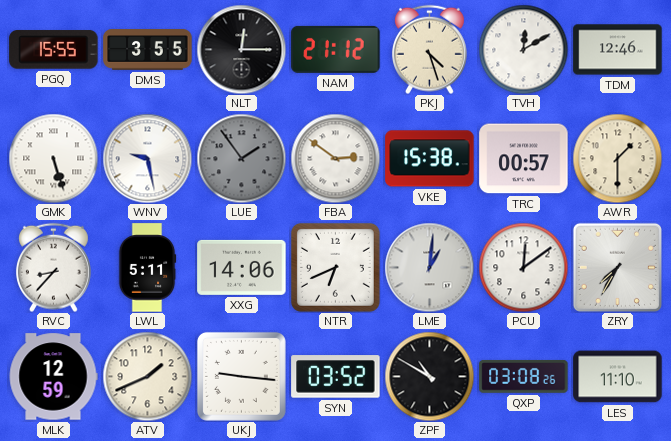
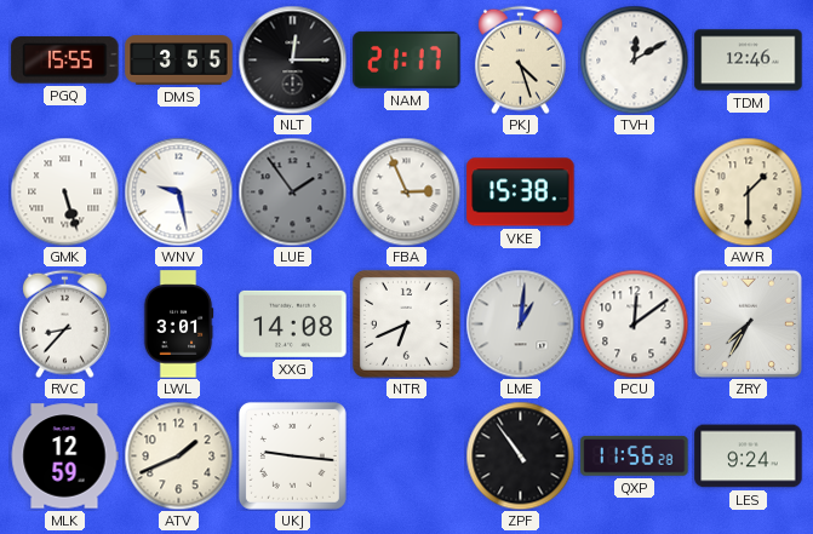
NAM: 21:12 -> 21:17
FBA: 2:51 -> 2:56
TRC: 00:57 -> none
LWL: 5:11 -> 3:01
XXG: 14:06 -> 14:08
SYN: 03:52 -> none
ZPF: 10:50 -> 10:54
QXP: 03:08 -> 11:56
LES: 11:10 -> 9:24
